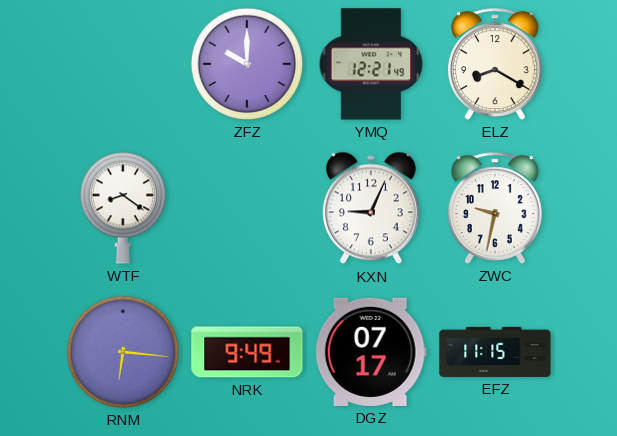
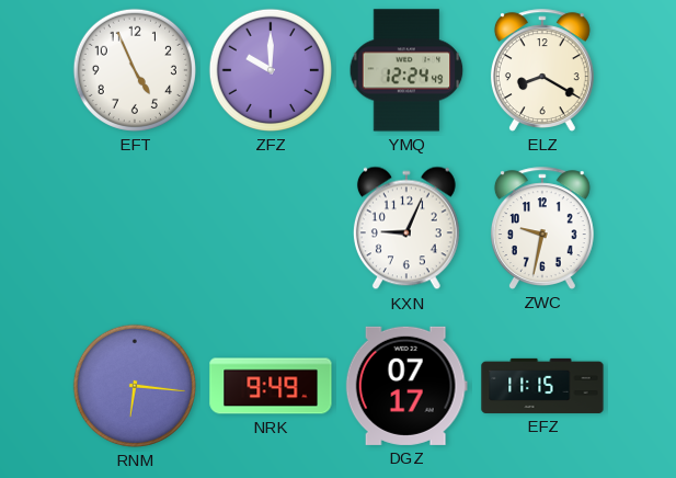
EFT: none -> 4:56
YMQ: 12:21 -> 12:24
WTF: 8:21 -> none
